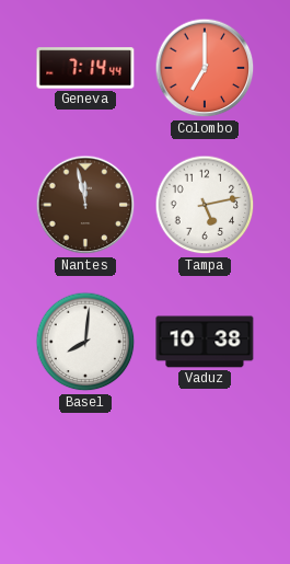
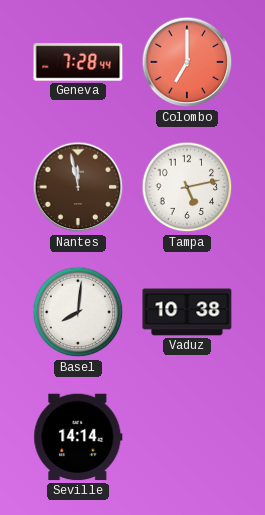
Geneva: 7:14 -> 7:28
Seville: none -> 14:14
